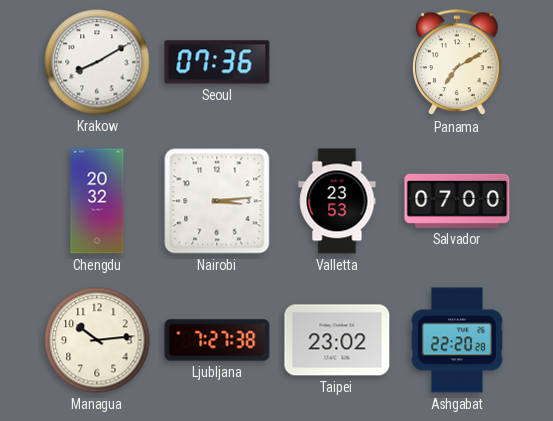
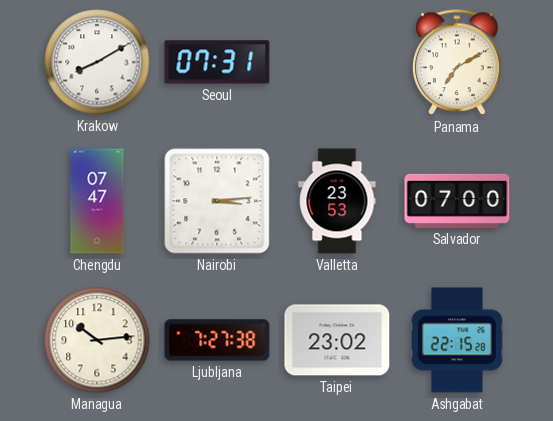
Seoul: 07:36 -> 07:31
Chengdu: 20:32 -> 07:47
Ashgabat: 22:20 -> 22:15
